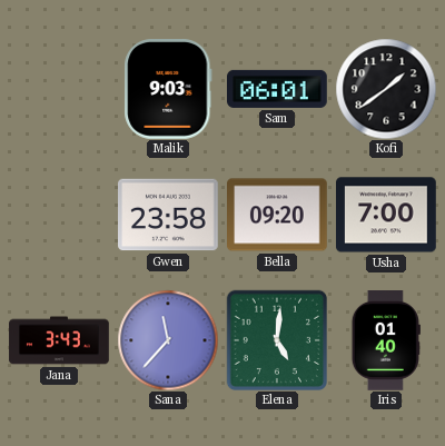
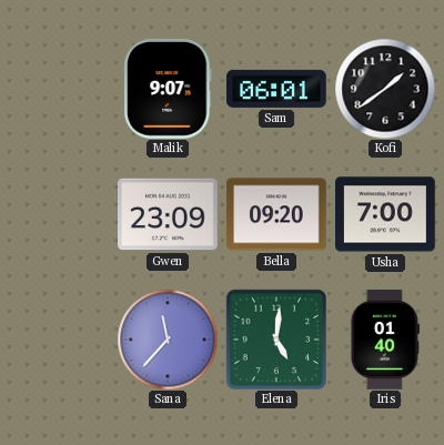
Malik: 9:03 -> 9:07
Gwen: 23:58 -> 23:09
Jana: 3:43 -> none
